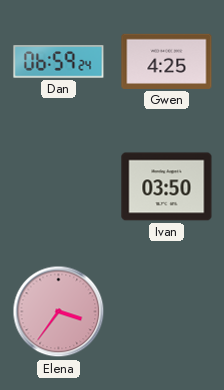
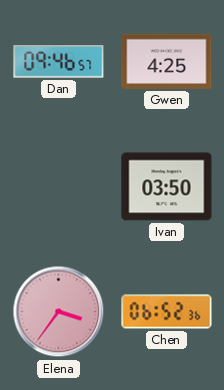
Dan: 06:59 -> 09:46
Chen: none -> 06:52
